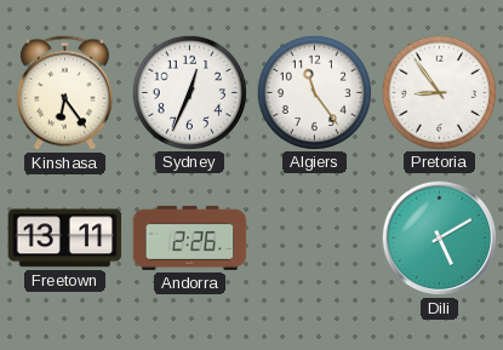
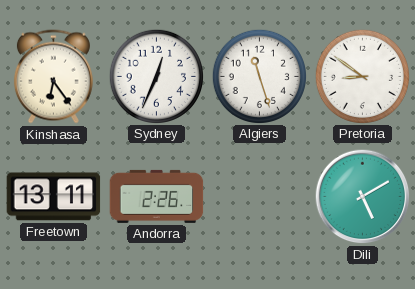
Algiers: 11:24 -> 11:27
Pretoria: 8:54 -> 8:51
